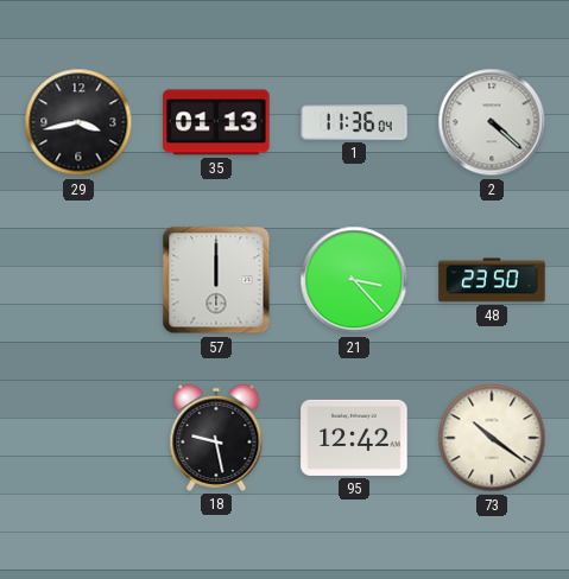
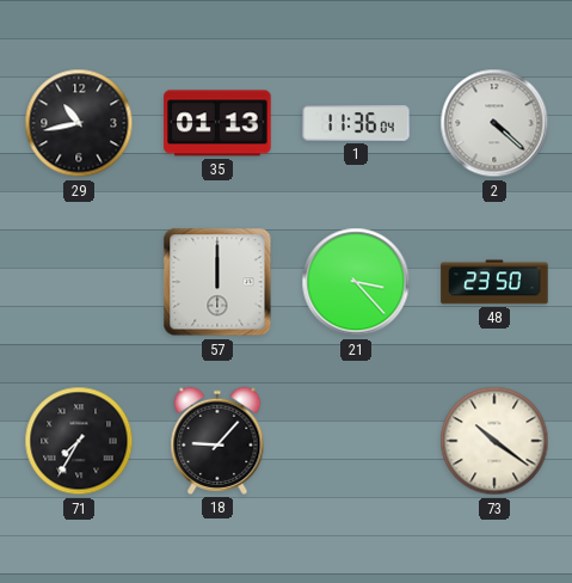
29: 3:43 -> 10:43
71: none -> 7:35
18: 9:28 -> 9:07
95: 12:42 -> none
